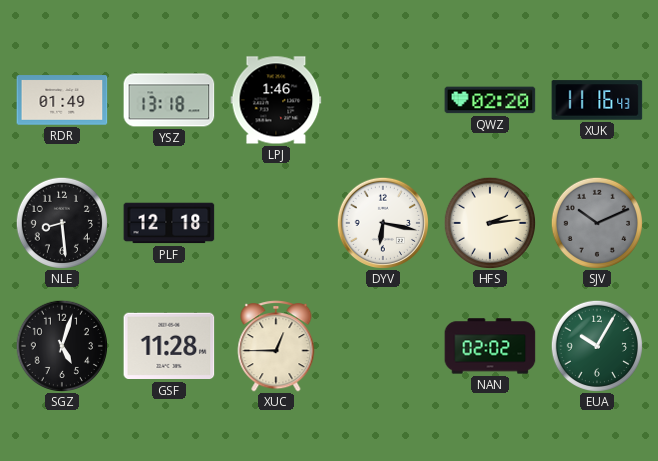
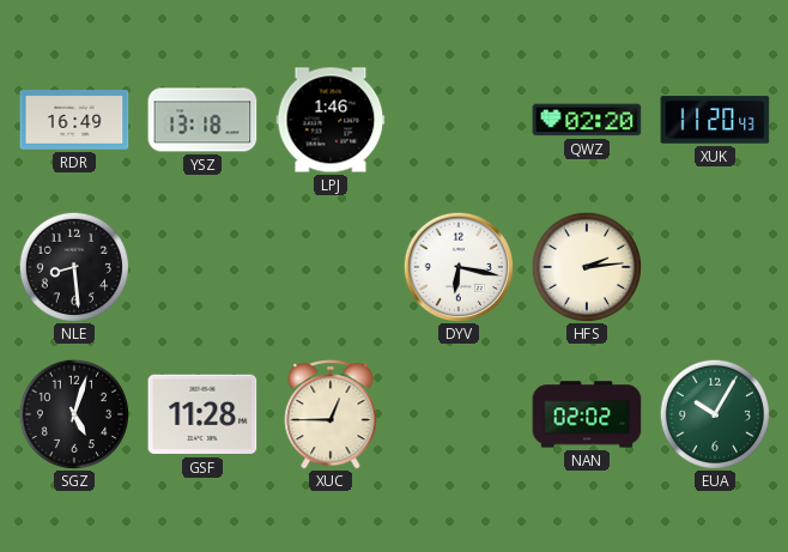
RDR: 01:49 -> 16:49
XUK: 11:16 -> 11:20
PLF: 12:18 -> none
SJV: 10:11 -> none
